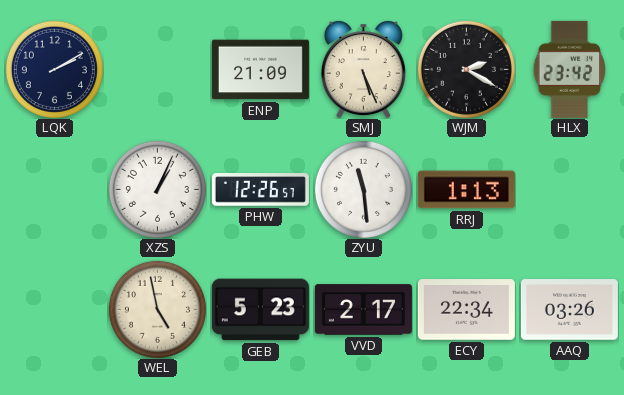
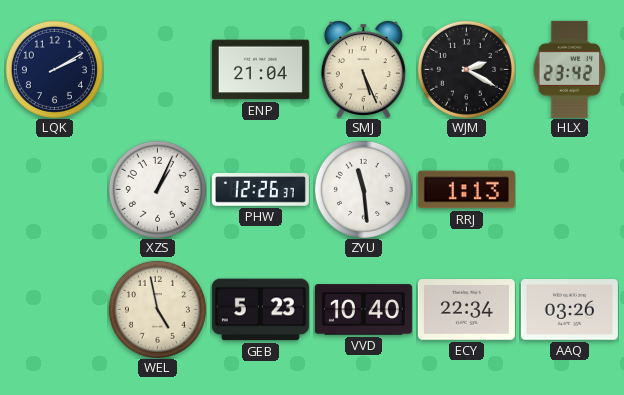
ENP: 21:09 -> 21:04
PHW: 12:26:57 -> 12:26:37
VVD: 2:17 -> 10:40
